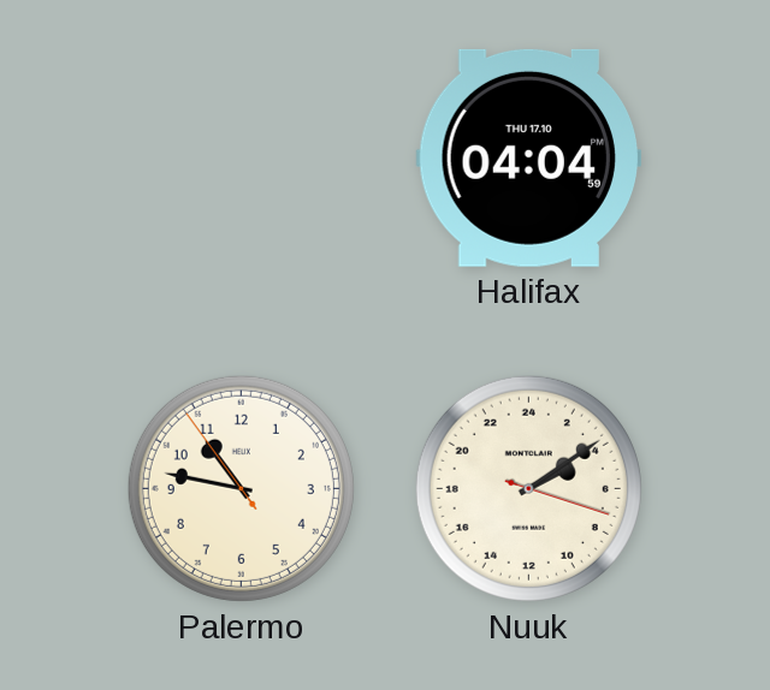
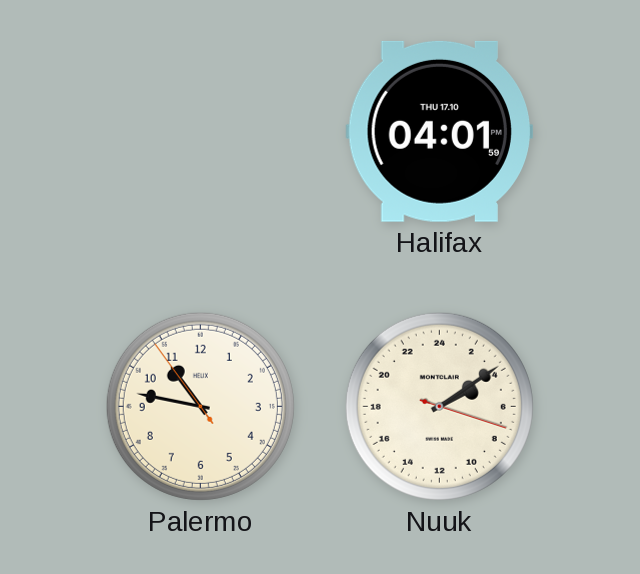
Halifax: 04:04 -> 04:01
